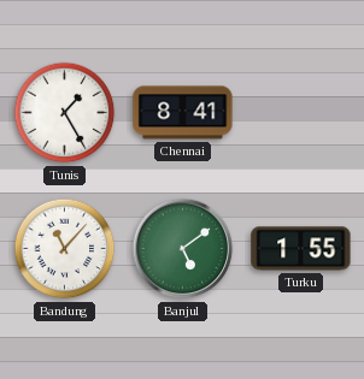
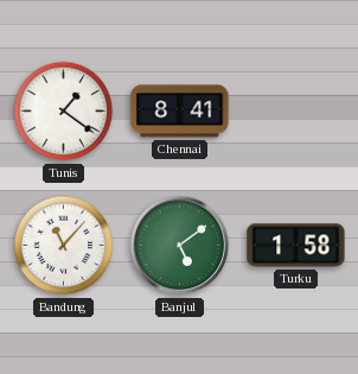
Tunis: 1:25 -> 1:21
Turku: 1:55 -> 1:58
